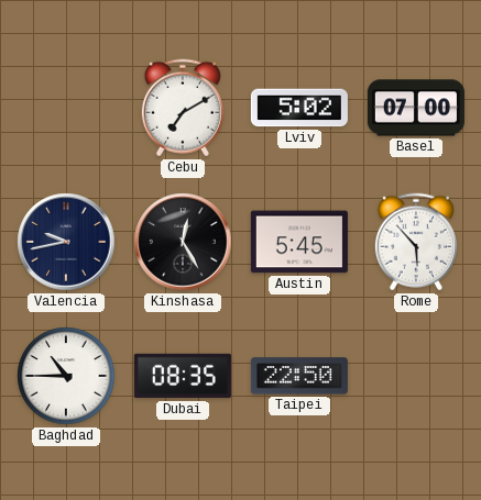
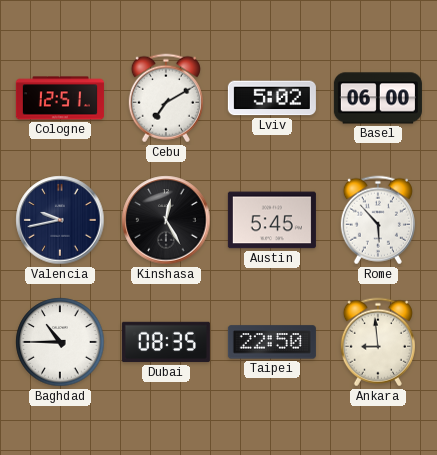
Cologne: none -> 12:51
Basel: 07:00 -> 06:00
Ankara: none -> 8:59
